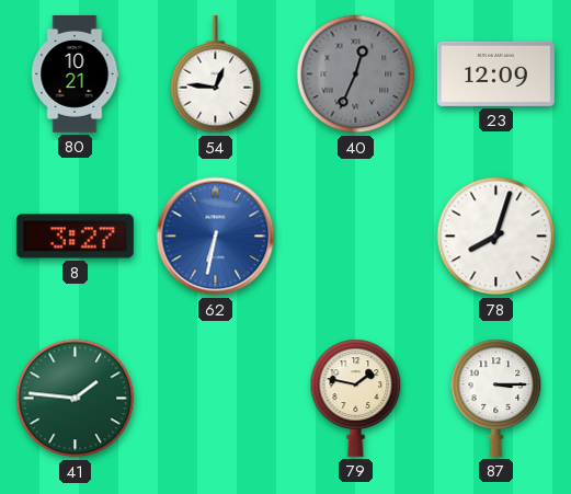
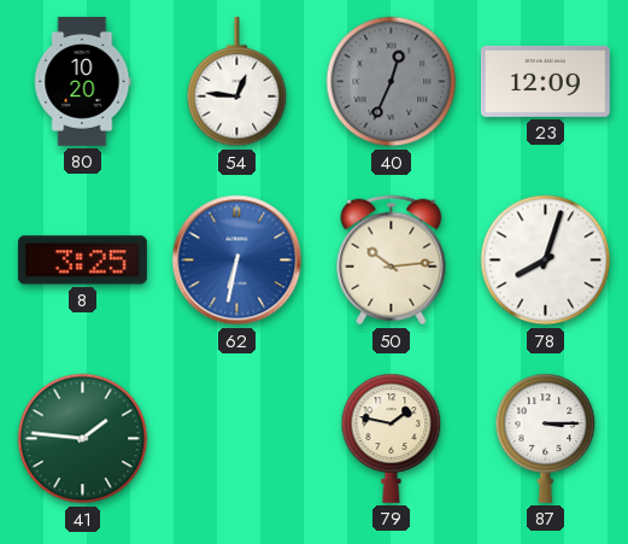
80: 10:21 -> 10:20
8: 3:27 -> 3:25
50: none -> 10:14
